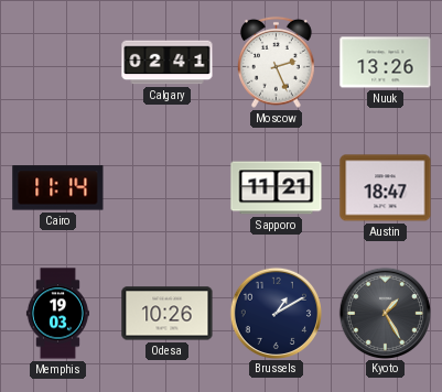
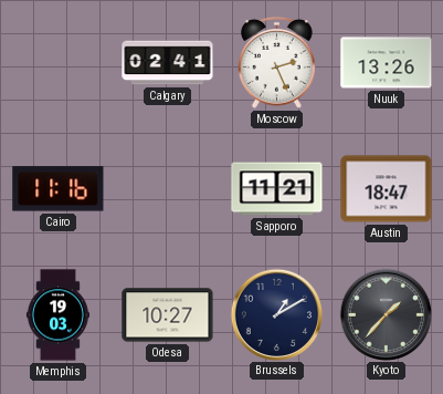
Cairo: 11:14 -> 11:16
Odesa: 10:26 -> 10:27
Kyoto: 1:25 -> 1:37
